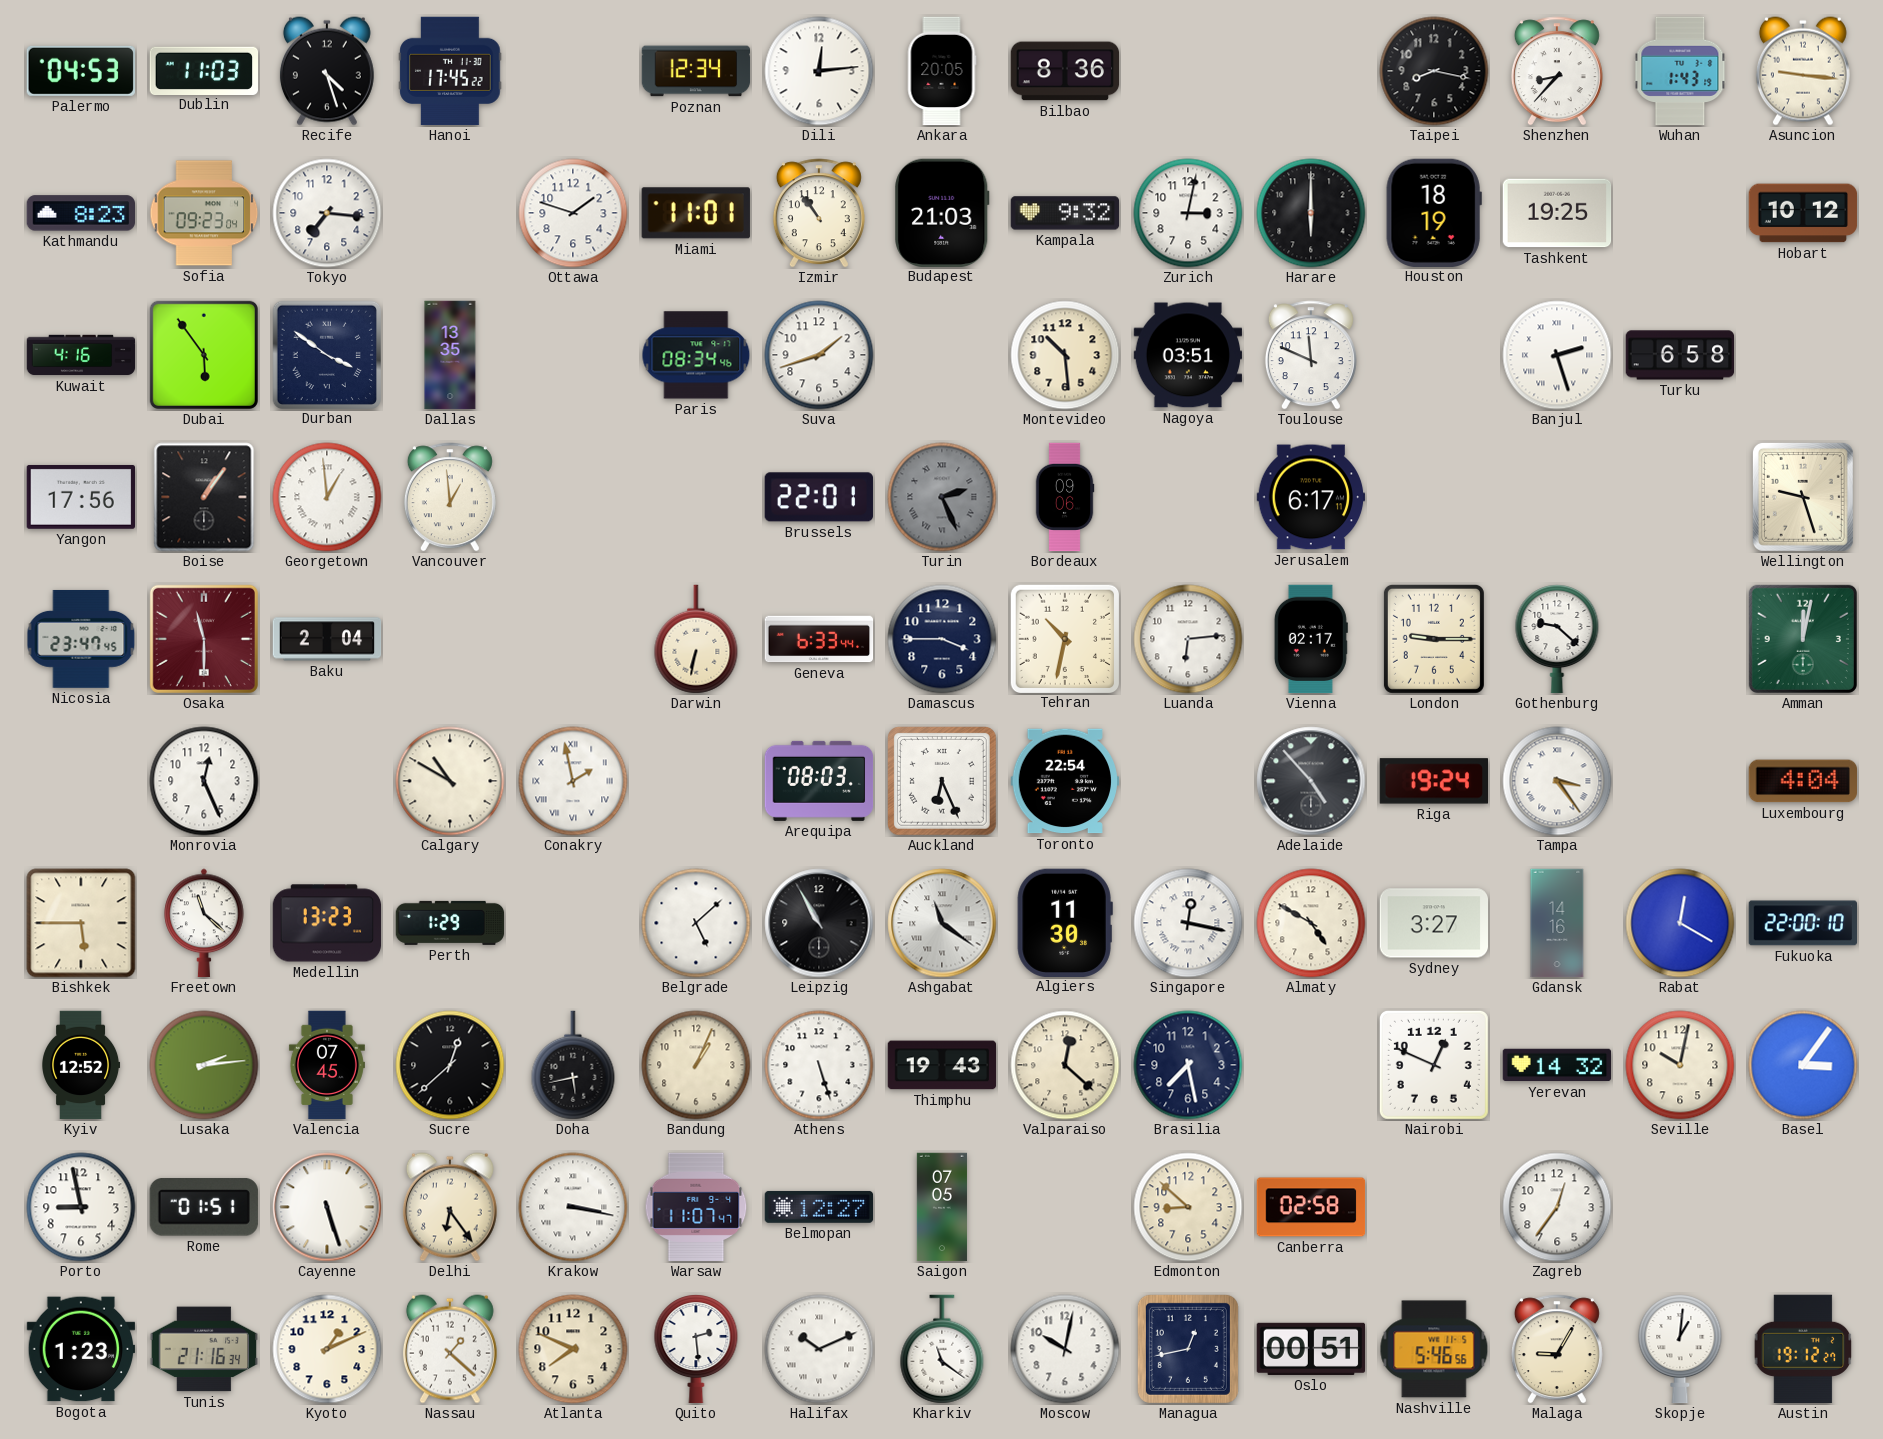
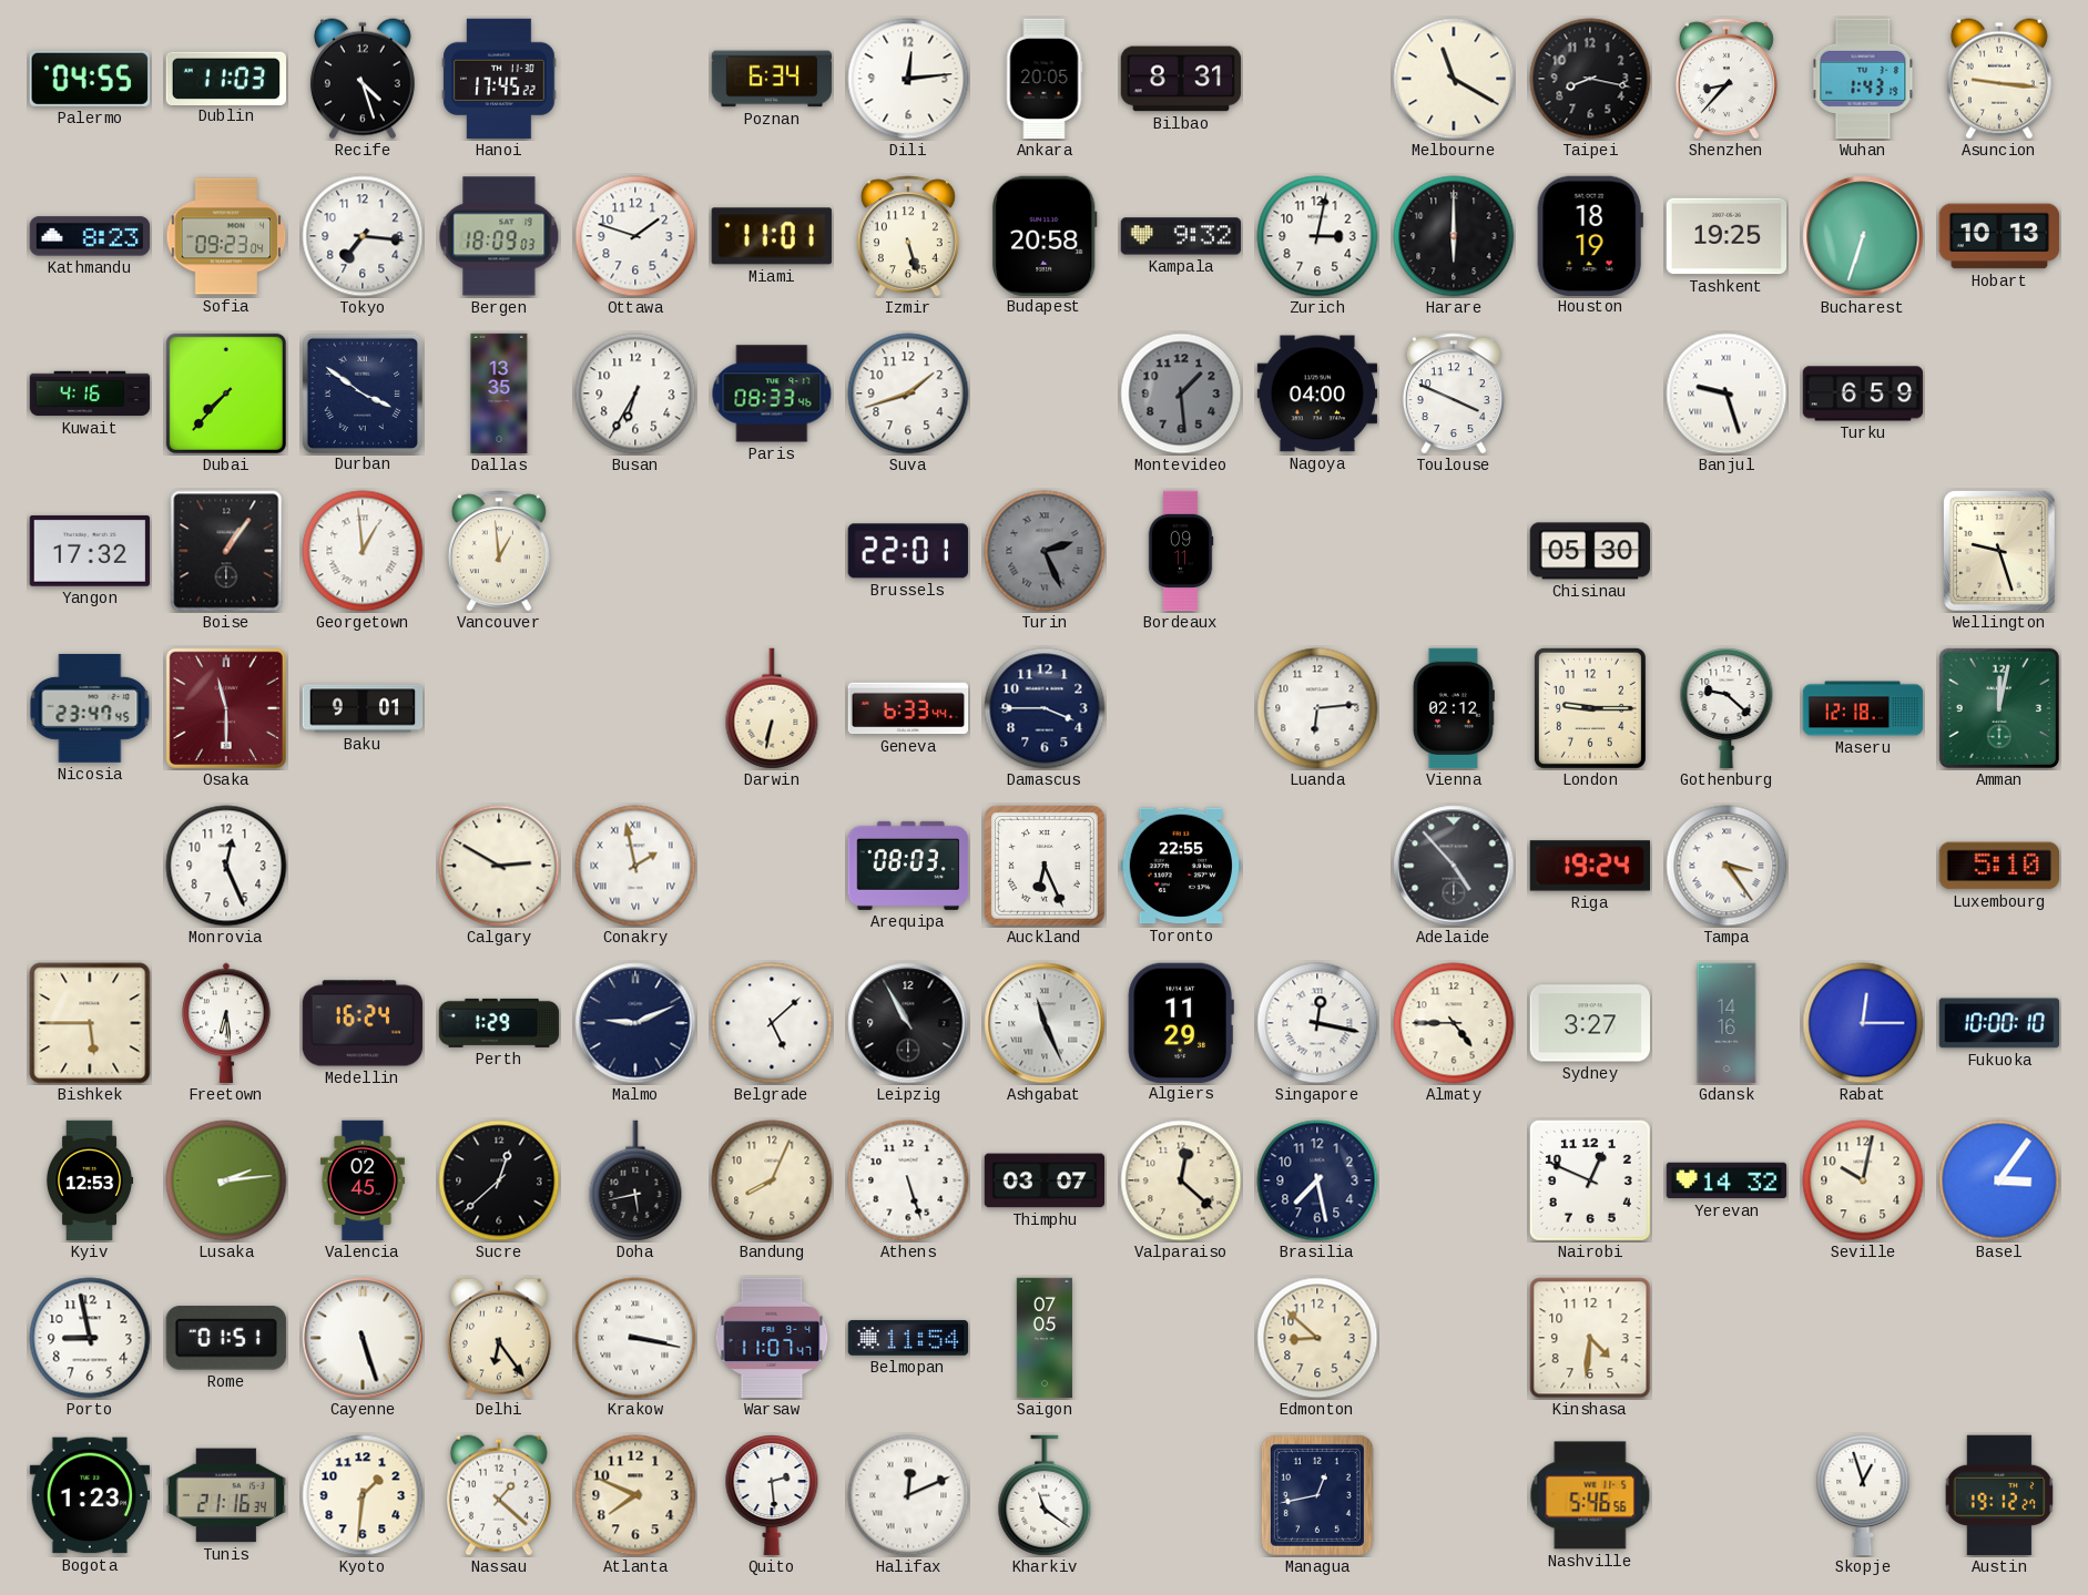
Palermo: 04:53 -> 04:55
Poznan: 12:34 -> 6:34
Bilbao: 8:36 -> 8:31
Melbourne: none -> 11:20
Bergen: none -> 18:09
Izmir: 10:54 -> 5:27
Budapest: 21:03 -> 20:58
Bucharest: none -> 6:33
Hobart: 10:12 -> 10:13
Dubai: 5:54 -> 7:37
Busan: none -> 6:35
Paris: 08:34 -> 08:33
Montevideo: 10:29 -> 1:29
Montevideo dial: cream -> grey
Nagoya: 03:51 -> 04:00
Toulouse: 11:49 -> 3:49
Banjul: 2:27 -> 9:27
Turku: 6:58 -> 6:59
Yangon: 17:56 -> 17:32
Bordeaux: 09:06 -> 09:11
Jerusalem: 6:17 -> none
Chisinau: none -> 05:30
Baku: 2:04 -> 9:01
Tehran: 10:32 -> none
Vienna: 02:17 -> 02:12
Maseru: none -> 12:18
Calgary: 10:50 -> 2:50
Toronto: 22:54 -> 22:55
Luxembourg: 4:04 -> 5:10
Freetown: 11:22 -> 6:29
Medellin: 13:23 -> 16:24
Malmo: none -> 9:11
Ashgabat: 11:21 -> 11:26
Algiers: 11:30 -> 11:29
Almaty: 4:50 -> 4:45
Rabat: 12:20 -> 12:15
Fukuoka: 22:00 -> 10:00
Kyiv: 12:52 -> 12:53
Valencia: 07:45 -> 02:45
Bandung: 1:04 -> 8:04
Thimphu: 19:43 -> 03:07
Belmopan: 12:27 -> 11:54
Canberra: 02:58 -> none
Kinshasa: none -> 4:31
Zagreb: 12:36 -> none
Kyoto: 1:11 -> 1:31
Halifax: 10:11 -> 12:11
Moscow: 10:02 -> none
Oslo: 00:51 -> none
Malaga: 9:05 -> none
Skopje: 1:01 -> 12:57
